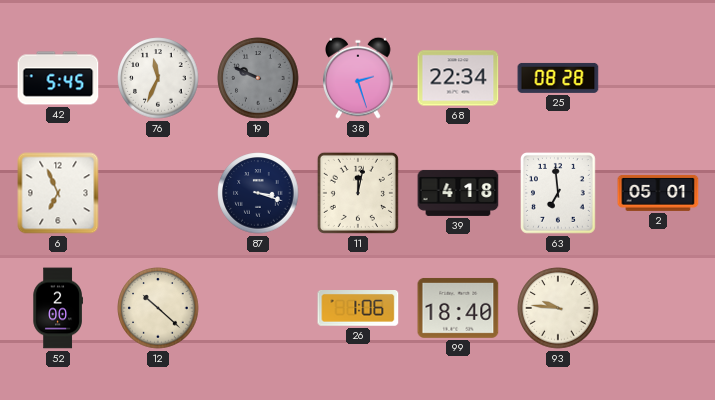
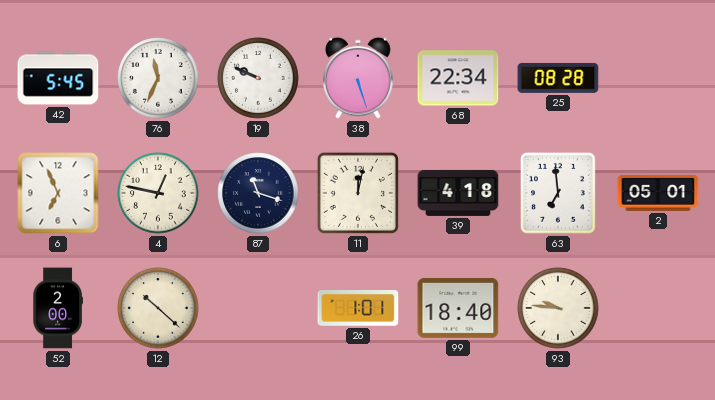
19 dial: grey -> white
38: 2:27 -> 5:27
4: none -> 12:47
87: 3:18 -> 11:18
26: 1:06 -> 1:01
